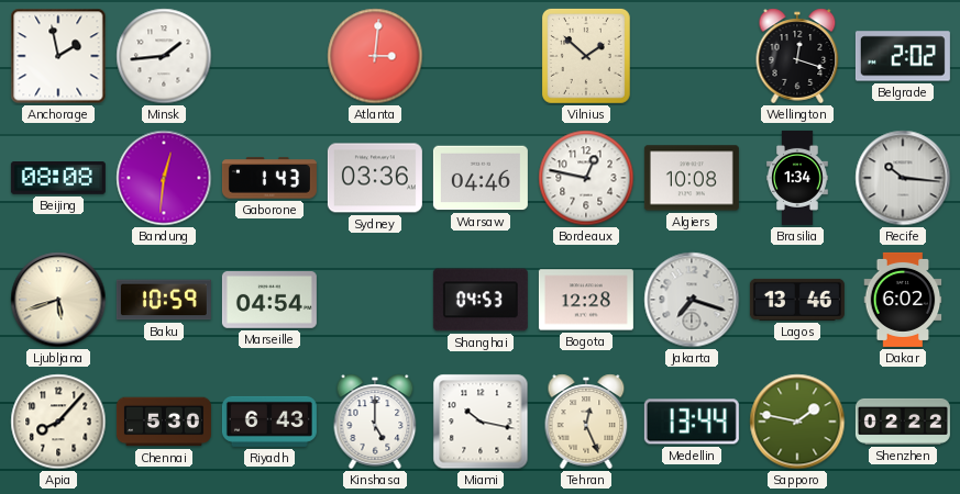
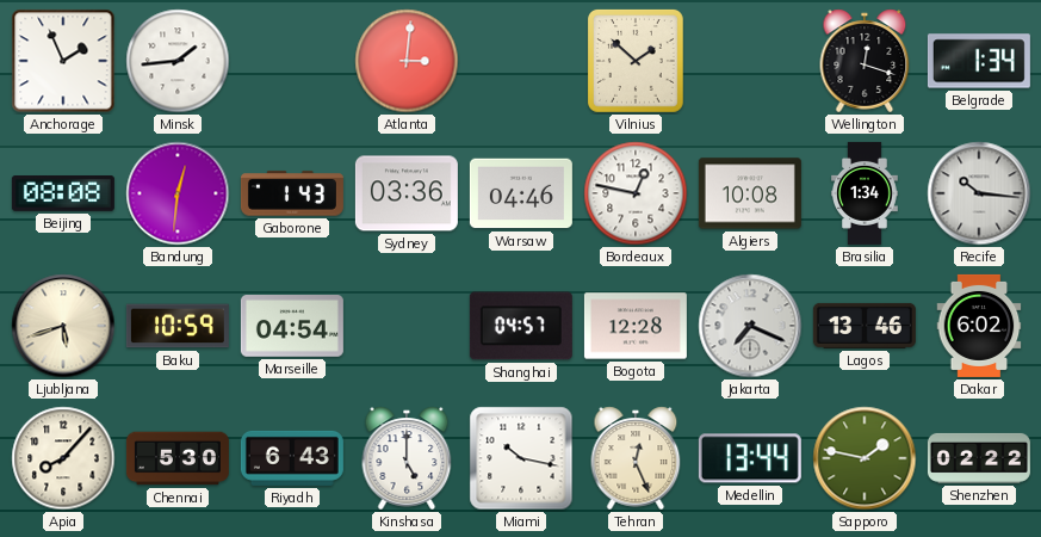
Anchorage: 1:58 -> 1:56
Belgrade: 2:02 -> 1:34
Shanghai: 04:53 -> 04:57
Jakarta: 7:18 -> 7:19
